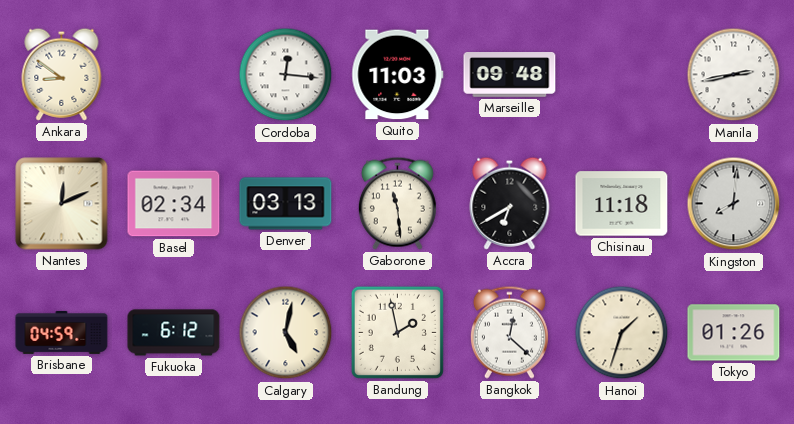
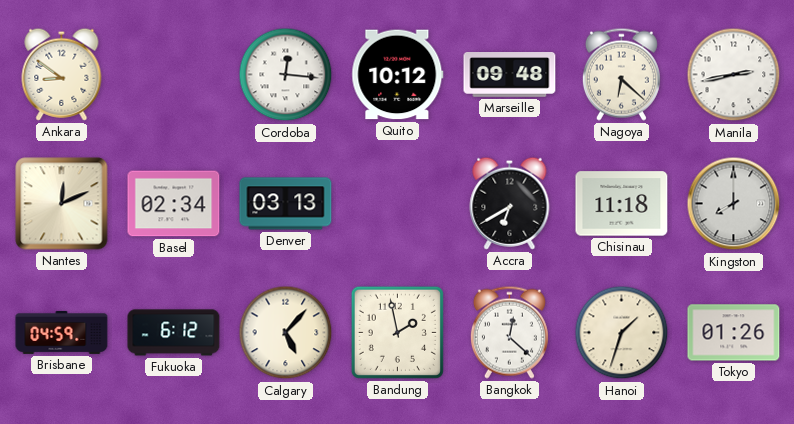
Quito: 11:03 -> 10:12
Nagoya: none -> 6:22
Gaborone: 11:29 -> none
Kingston: 8:01 -> 8:00
Calgary: 5:02 -> 5:07
